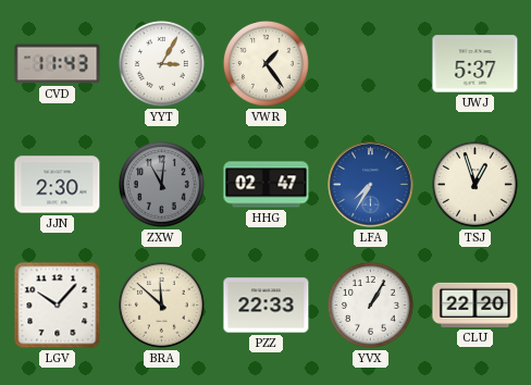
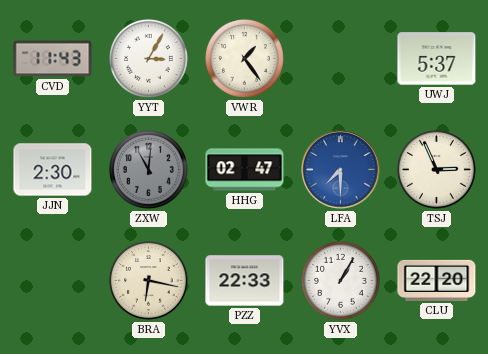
LFA: 7:35 -> 7:30
TSJ: 12:57 -> 2:56
LGV: 10:07 -> none
BRA: 11:52 -> 6:17
